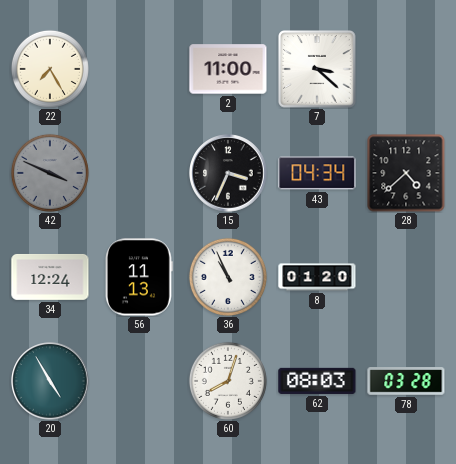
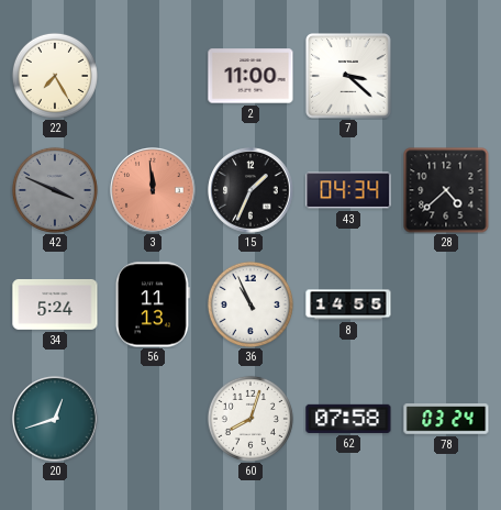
3: none -> 11:59
15: 3:34 -> 1:34
34: 12:24 -> 5:24
8: 01:20 -> 14:55
20: 4:55 -> 12:42
62: 08:03 -> 07:58
78: 03:28 -> 03:24
